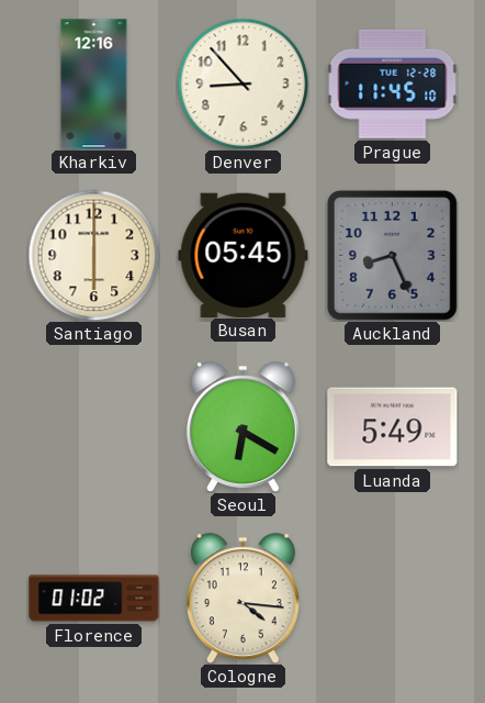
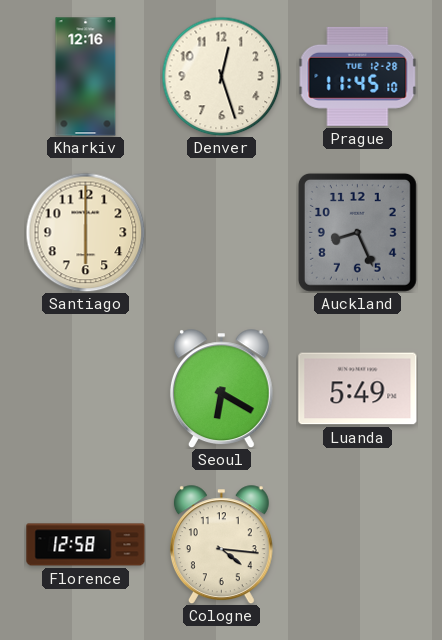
Denver: 8:53 -> 12:27
Busan: 05:45 -> none
Florence: 01:02 -> 12:58
